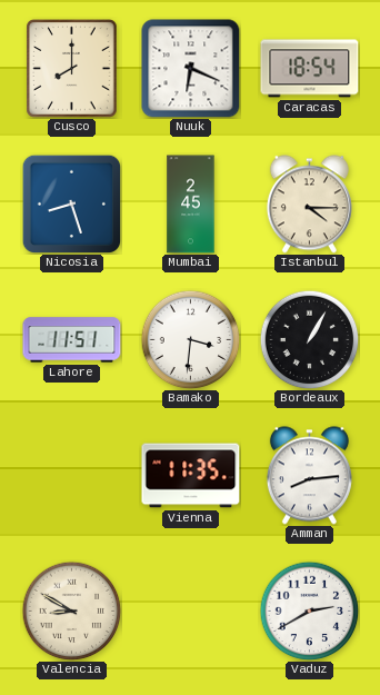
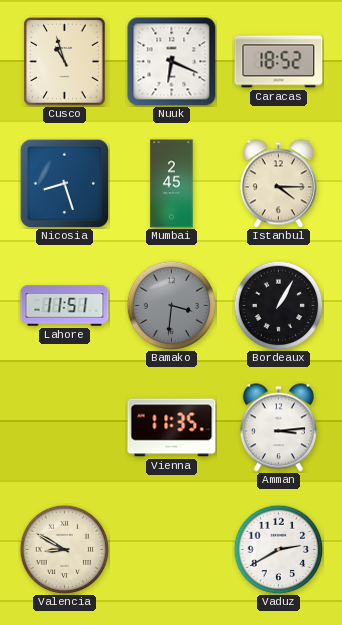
Cusco: 8:00 -> 10:57
Caracas: 18:54 -> 18:52
Bamako dial: white -> grey
Amman: 8:14 -> 3:14
